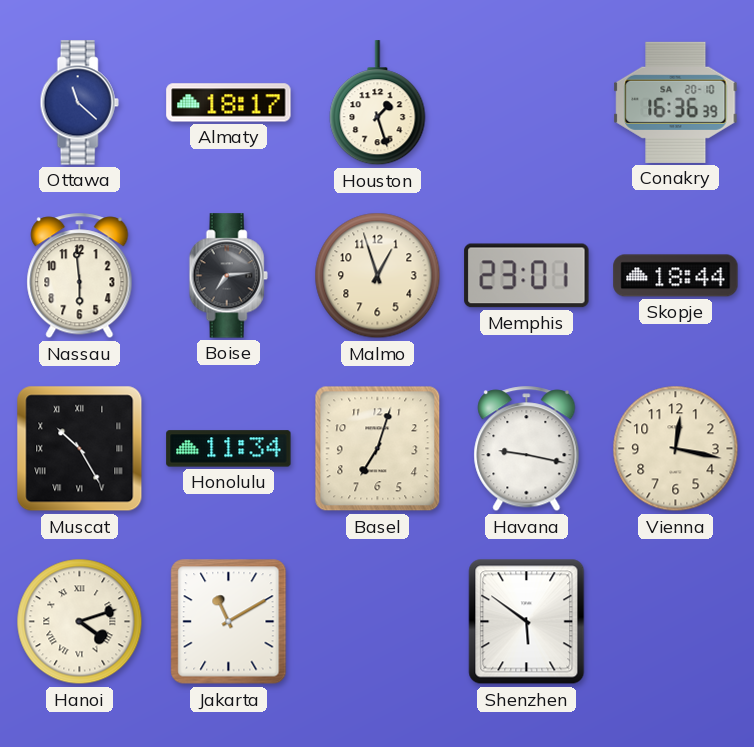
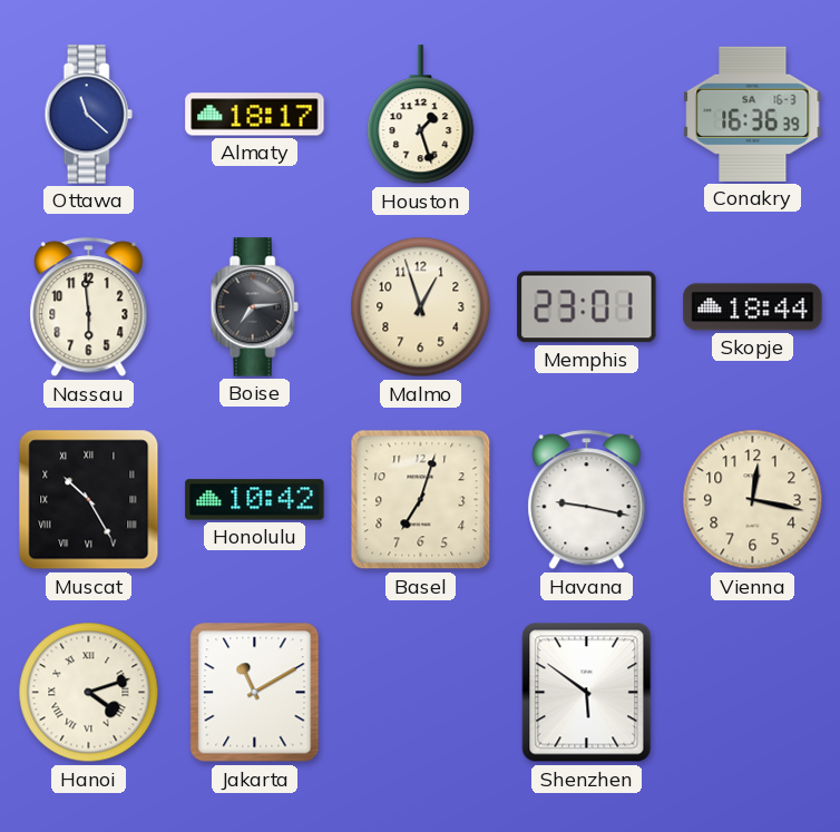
Conakry date: SA 20-10 -> SA 16-3
Honolulu: 11:34 -> 10:42
